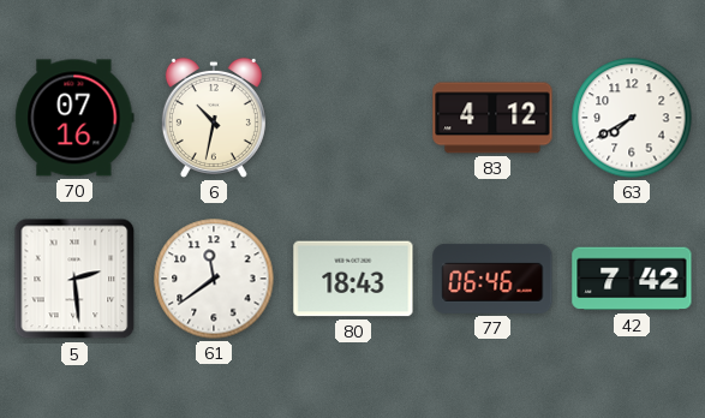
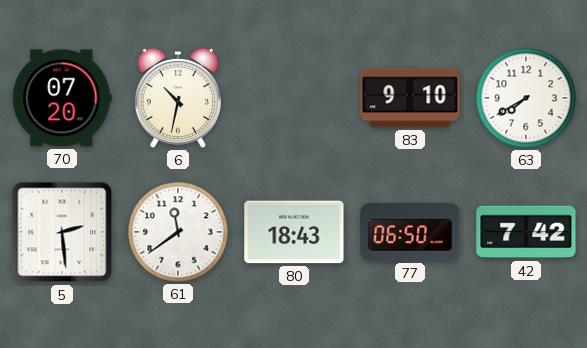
70: 07:16 -> 07:20
83: 4:12 -> 9:10
77: 06:46 -> 06:50
